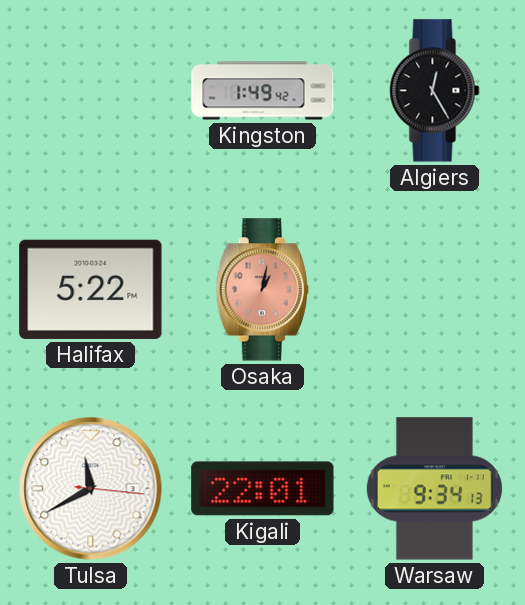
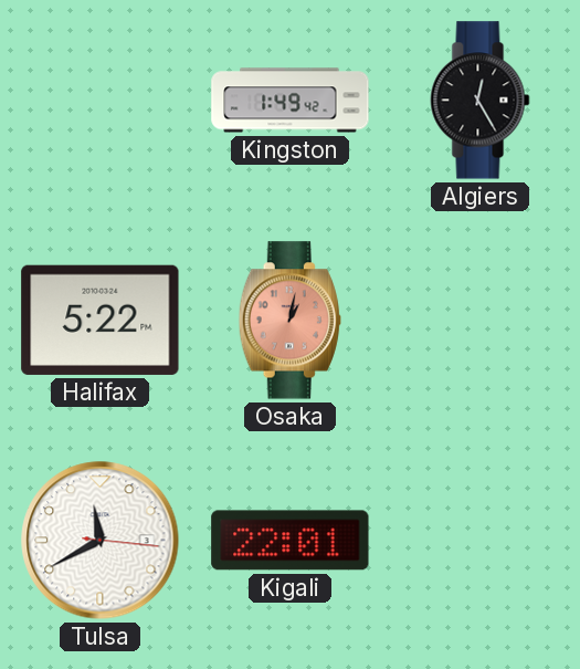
Warsaw: 9:34 -> none
